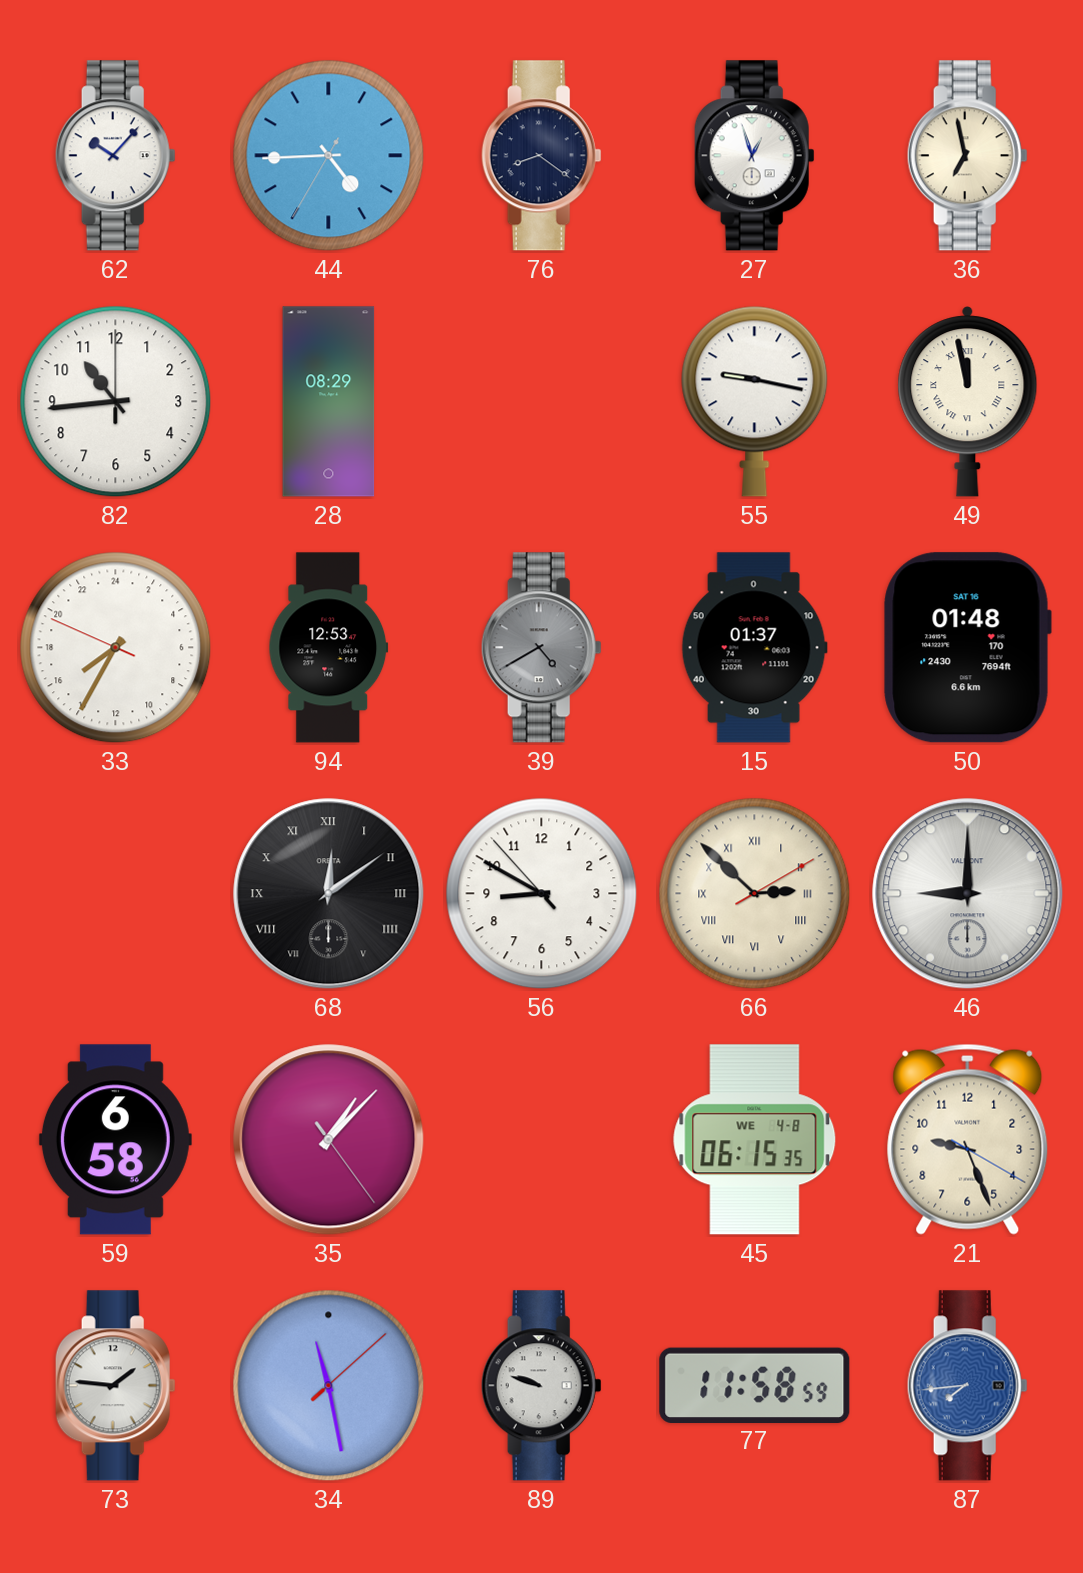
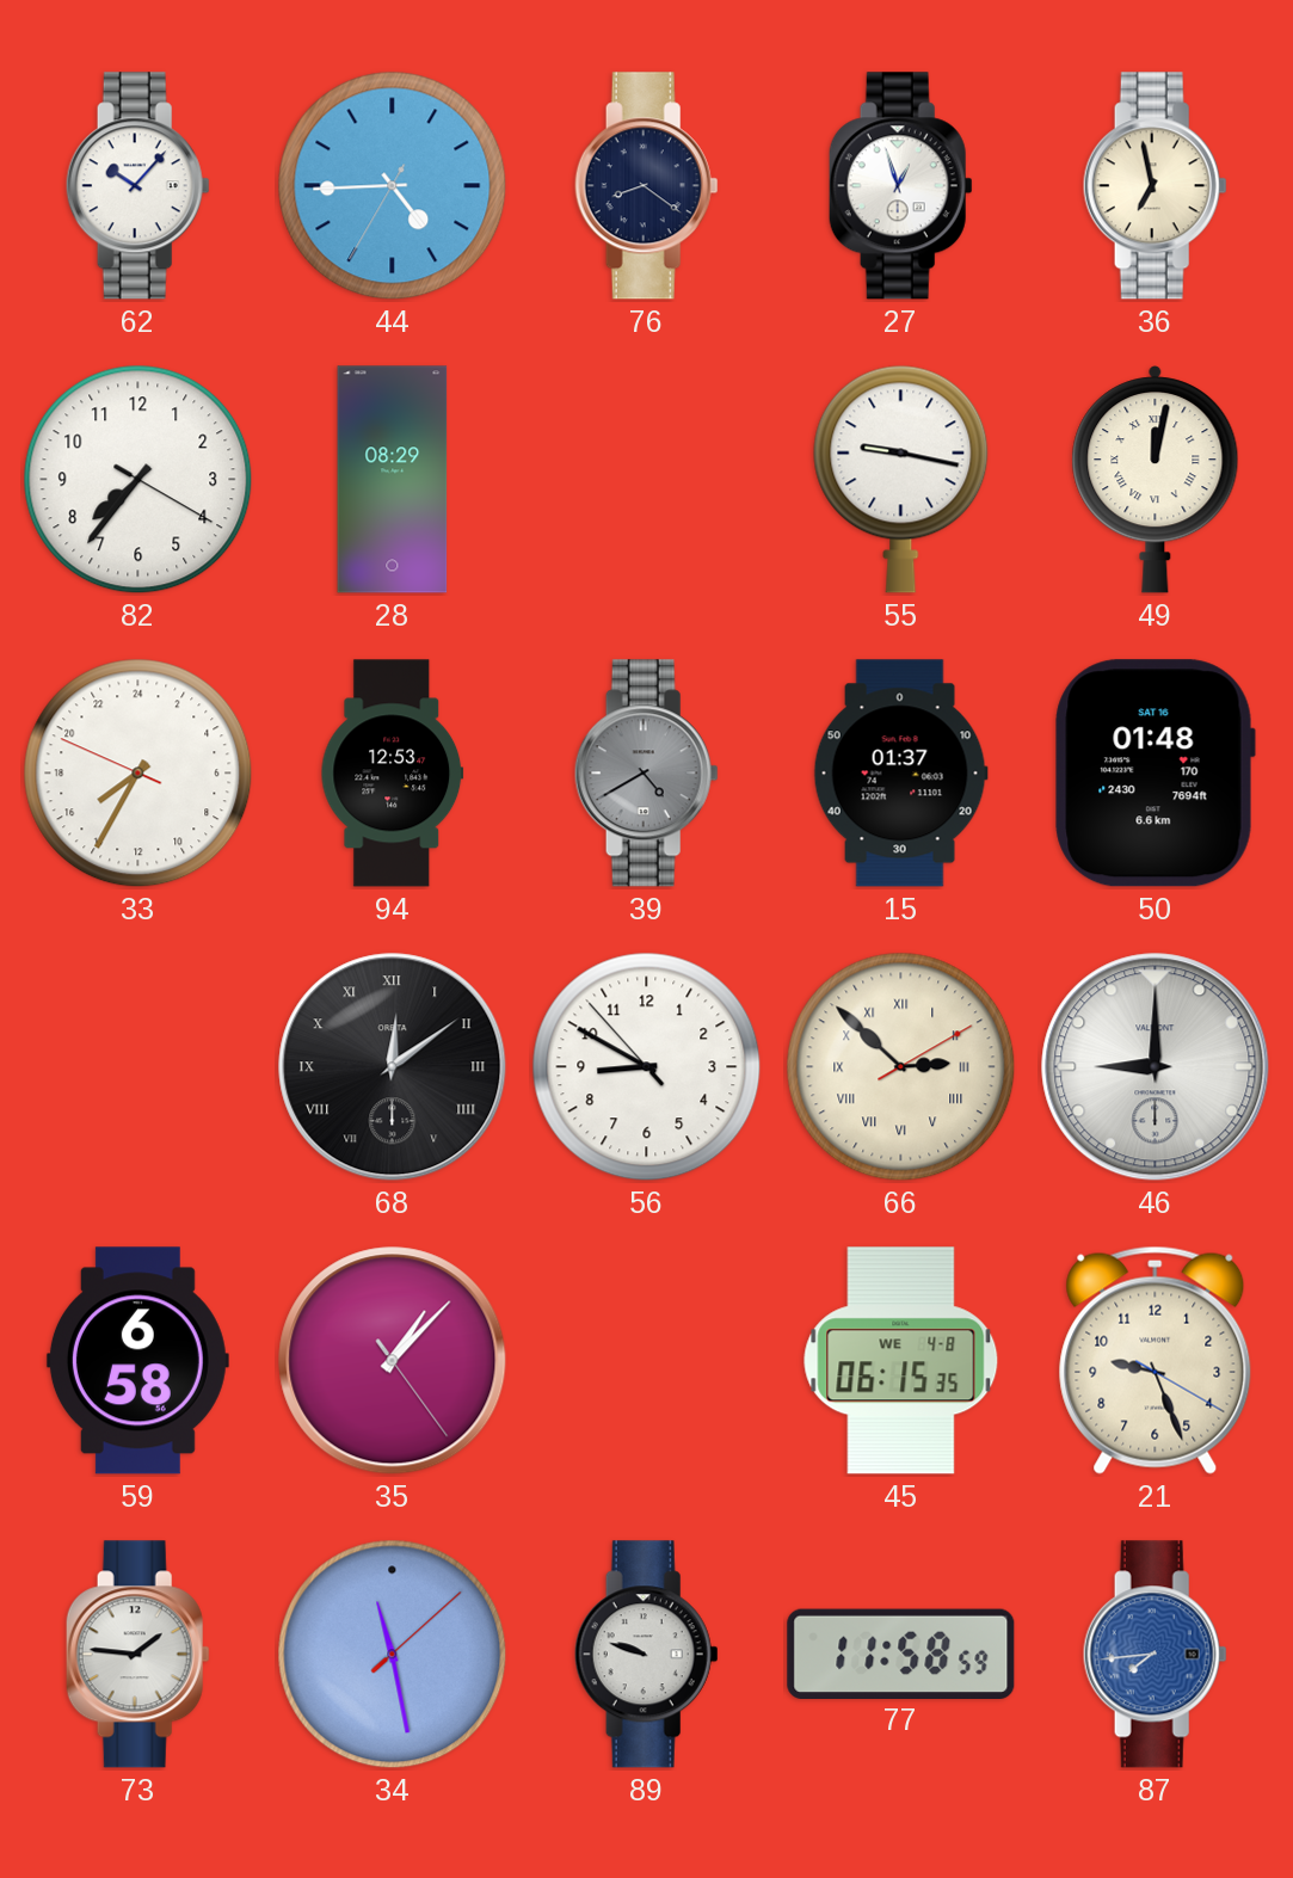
82: 10:44 -> 7:36
49: 11:58 -> 12:02
